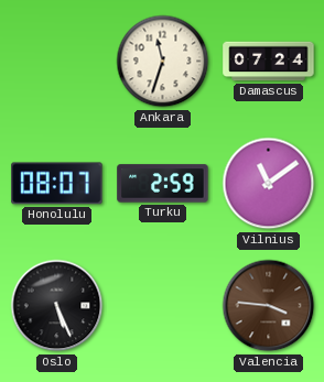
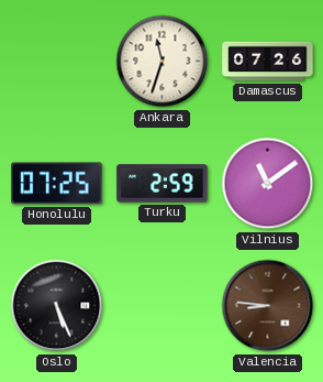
Damascus: 07:24 -> 07:26
Honolulu: 08:07 -> 07:25
Valencia: 3:46 -> 8:46
